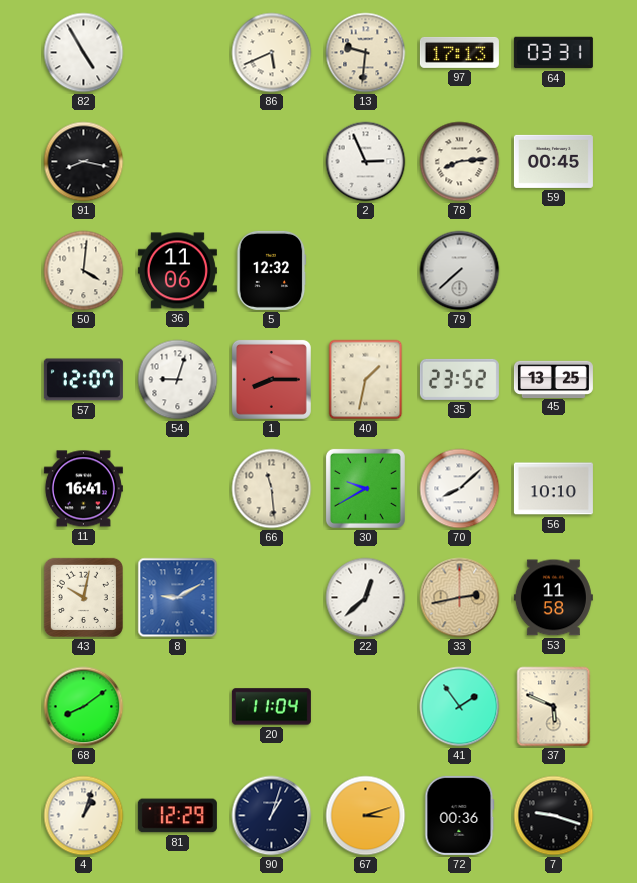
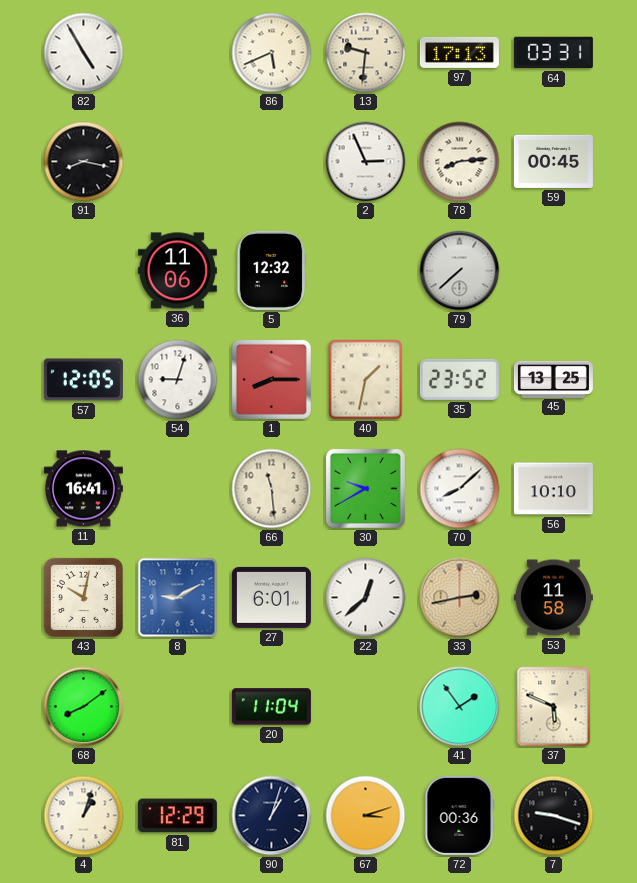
50: 4:01 -> none
57: 12:07 -> 12:05
27: none -> 6:01
